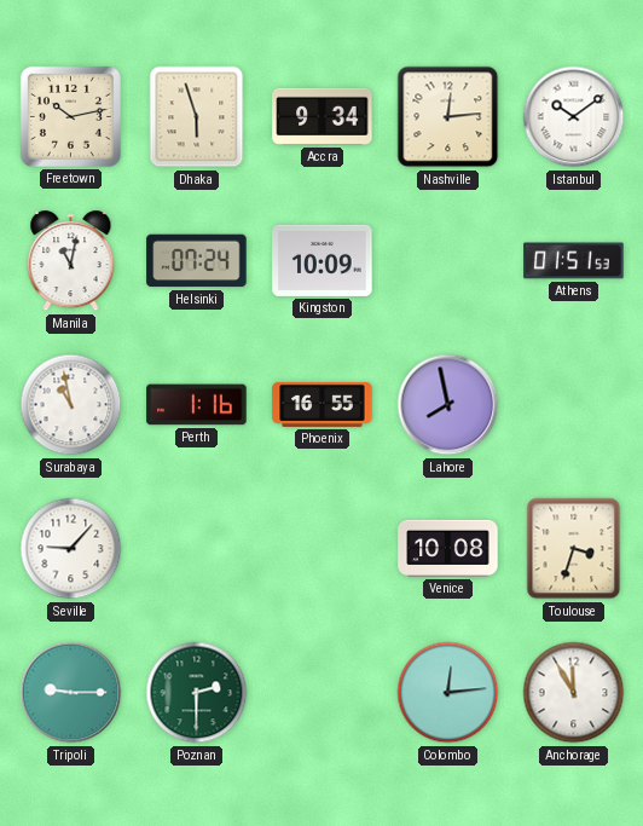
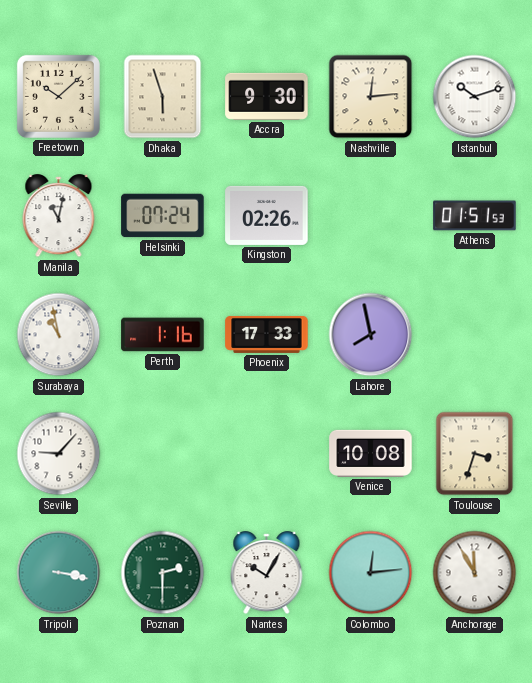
Freetown: 10:13 -> 10:08
Accra: 9:34 -> 9:30
Istanbul: 10:09 -> 10:12
Kingston: 10:09 -> 02:26
Phoenix: 16:55 -> 17:33
Tripoli: 9:15 -> 3:17
Nantes: none -> 10:05
